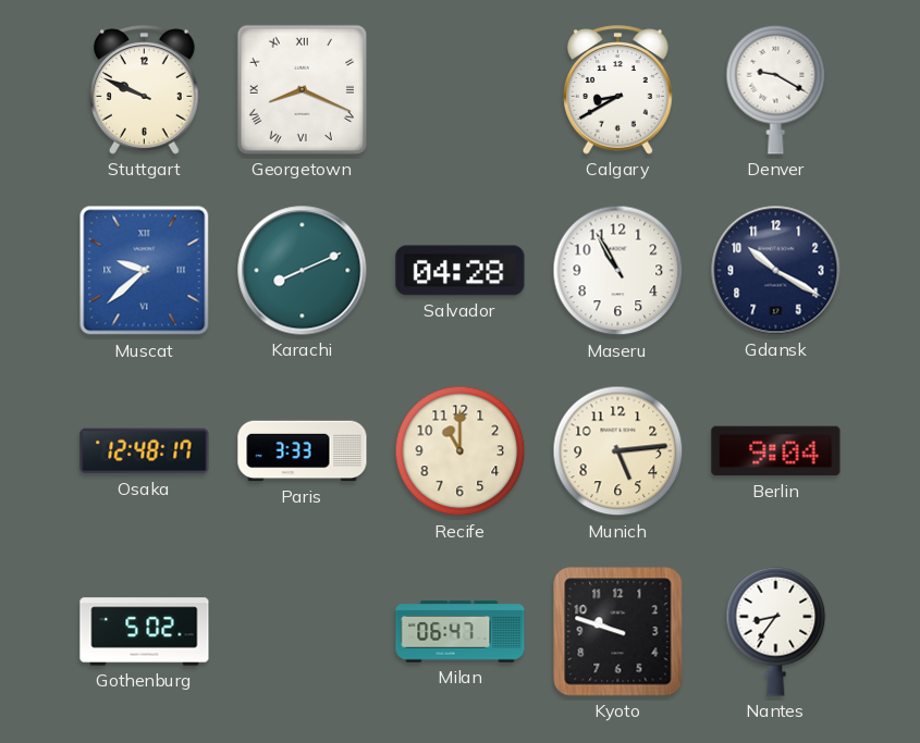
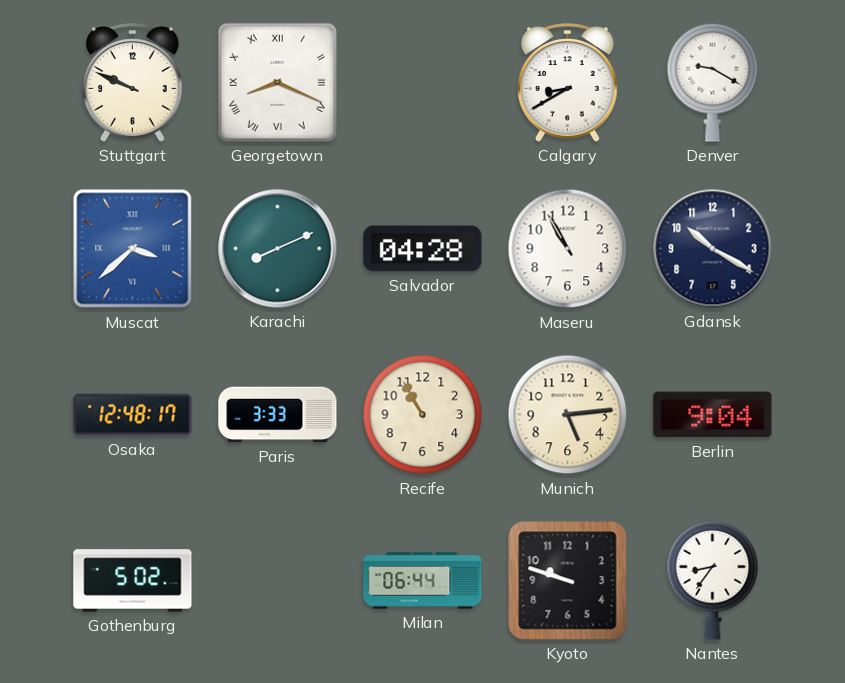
Muscat: 9:38 -> 3:38
Recife: 11:00 -> 10:55
Milan: 06:47 -> 06:44
